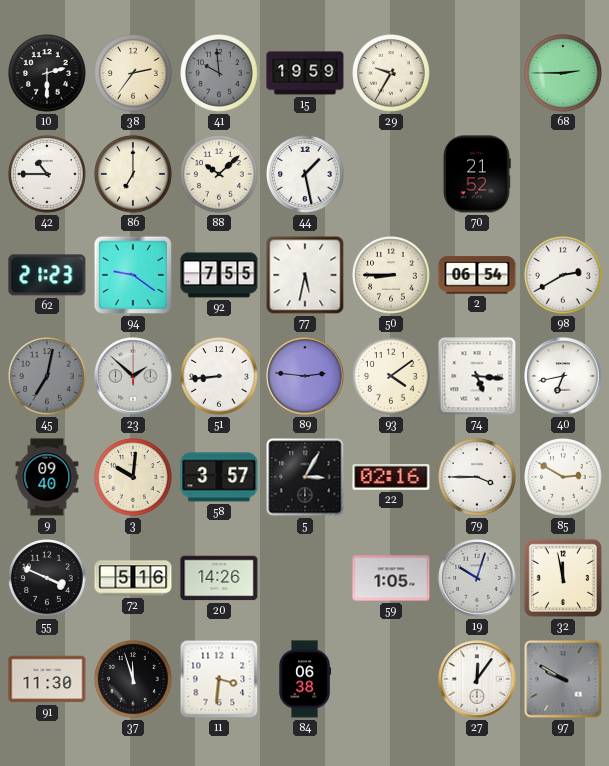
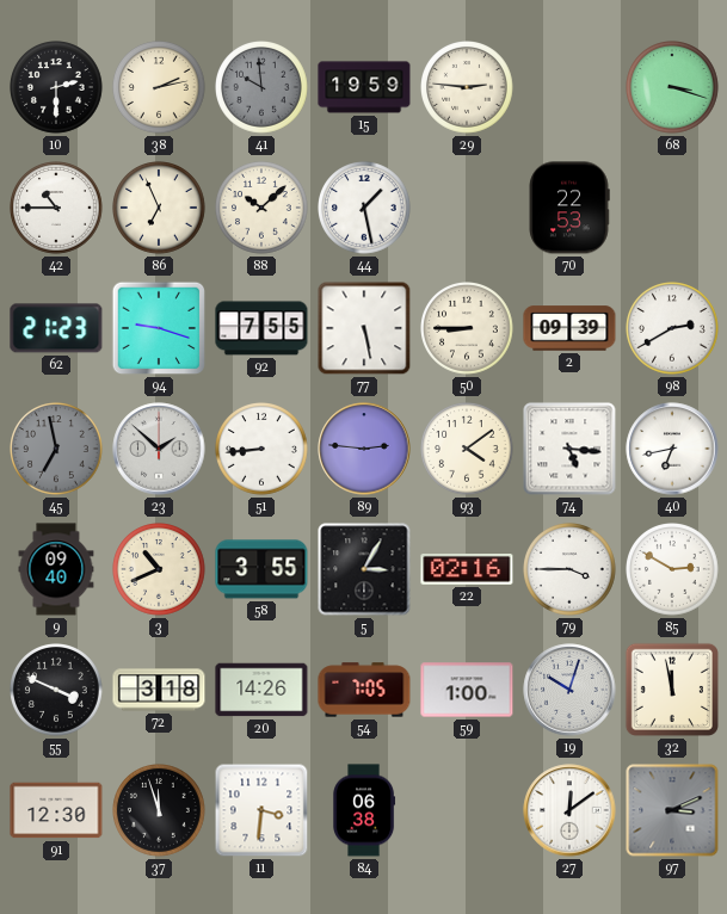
38: 2:36 -> 2:13
29: 9:35 -> 2:46
68: 2:45 -> 3:18
86: 7:00 -> 6:56
70: 21:52 -> 22:53
94: 9:21 -> 9:18
77: 5:32 -> 5:28
2: 06:54 -> 09:39
45: 7:02 -> 6:58
3: 10:01 -> 10:41
58: 3:57 -> 3:55
72: 5:16 -> 3:18
54: none -> 7:05
59: 1:05 -> 1:00
91: 11:30 -> 12:30
27: 12:06 -> 12:09
97: 9:50 -> 3:11
